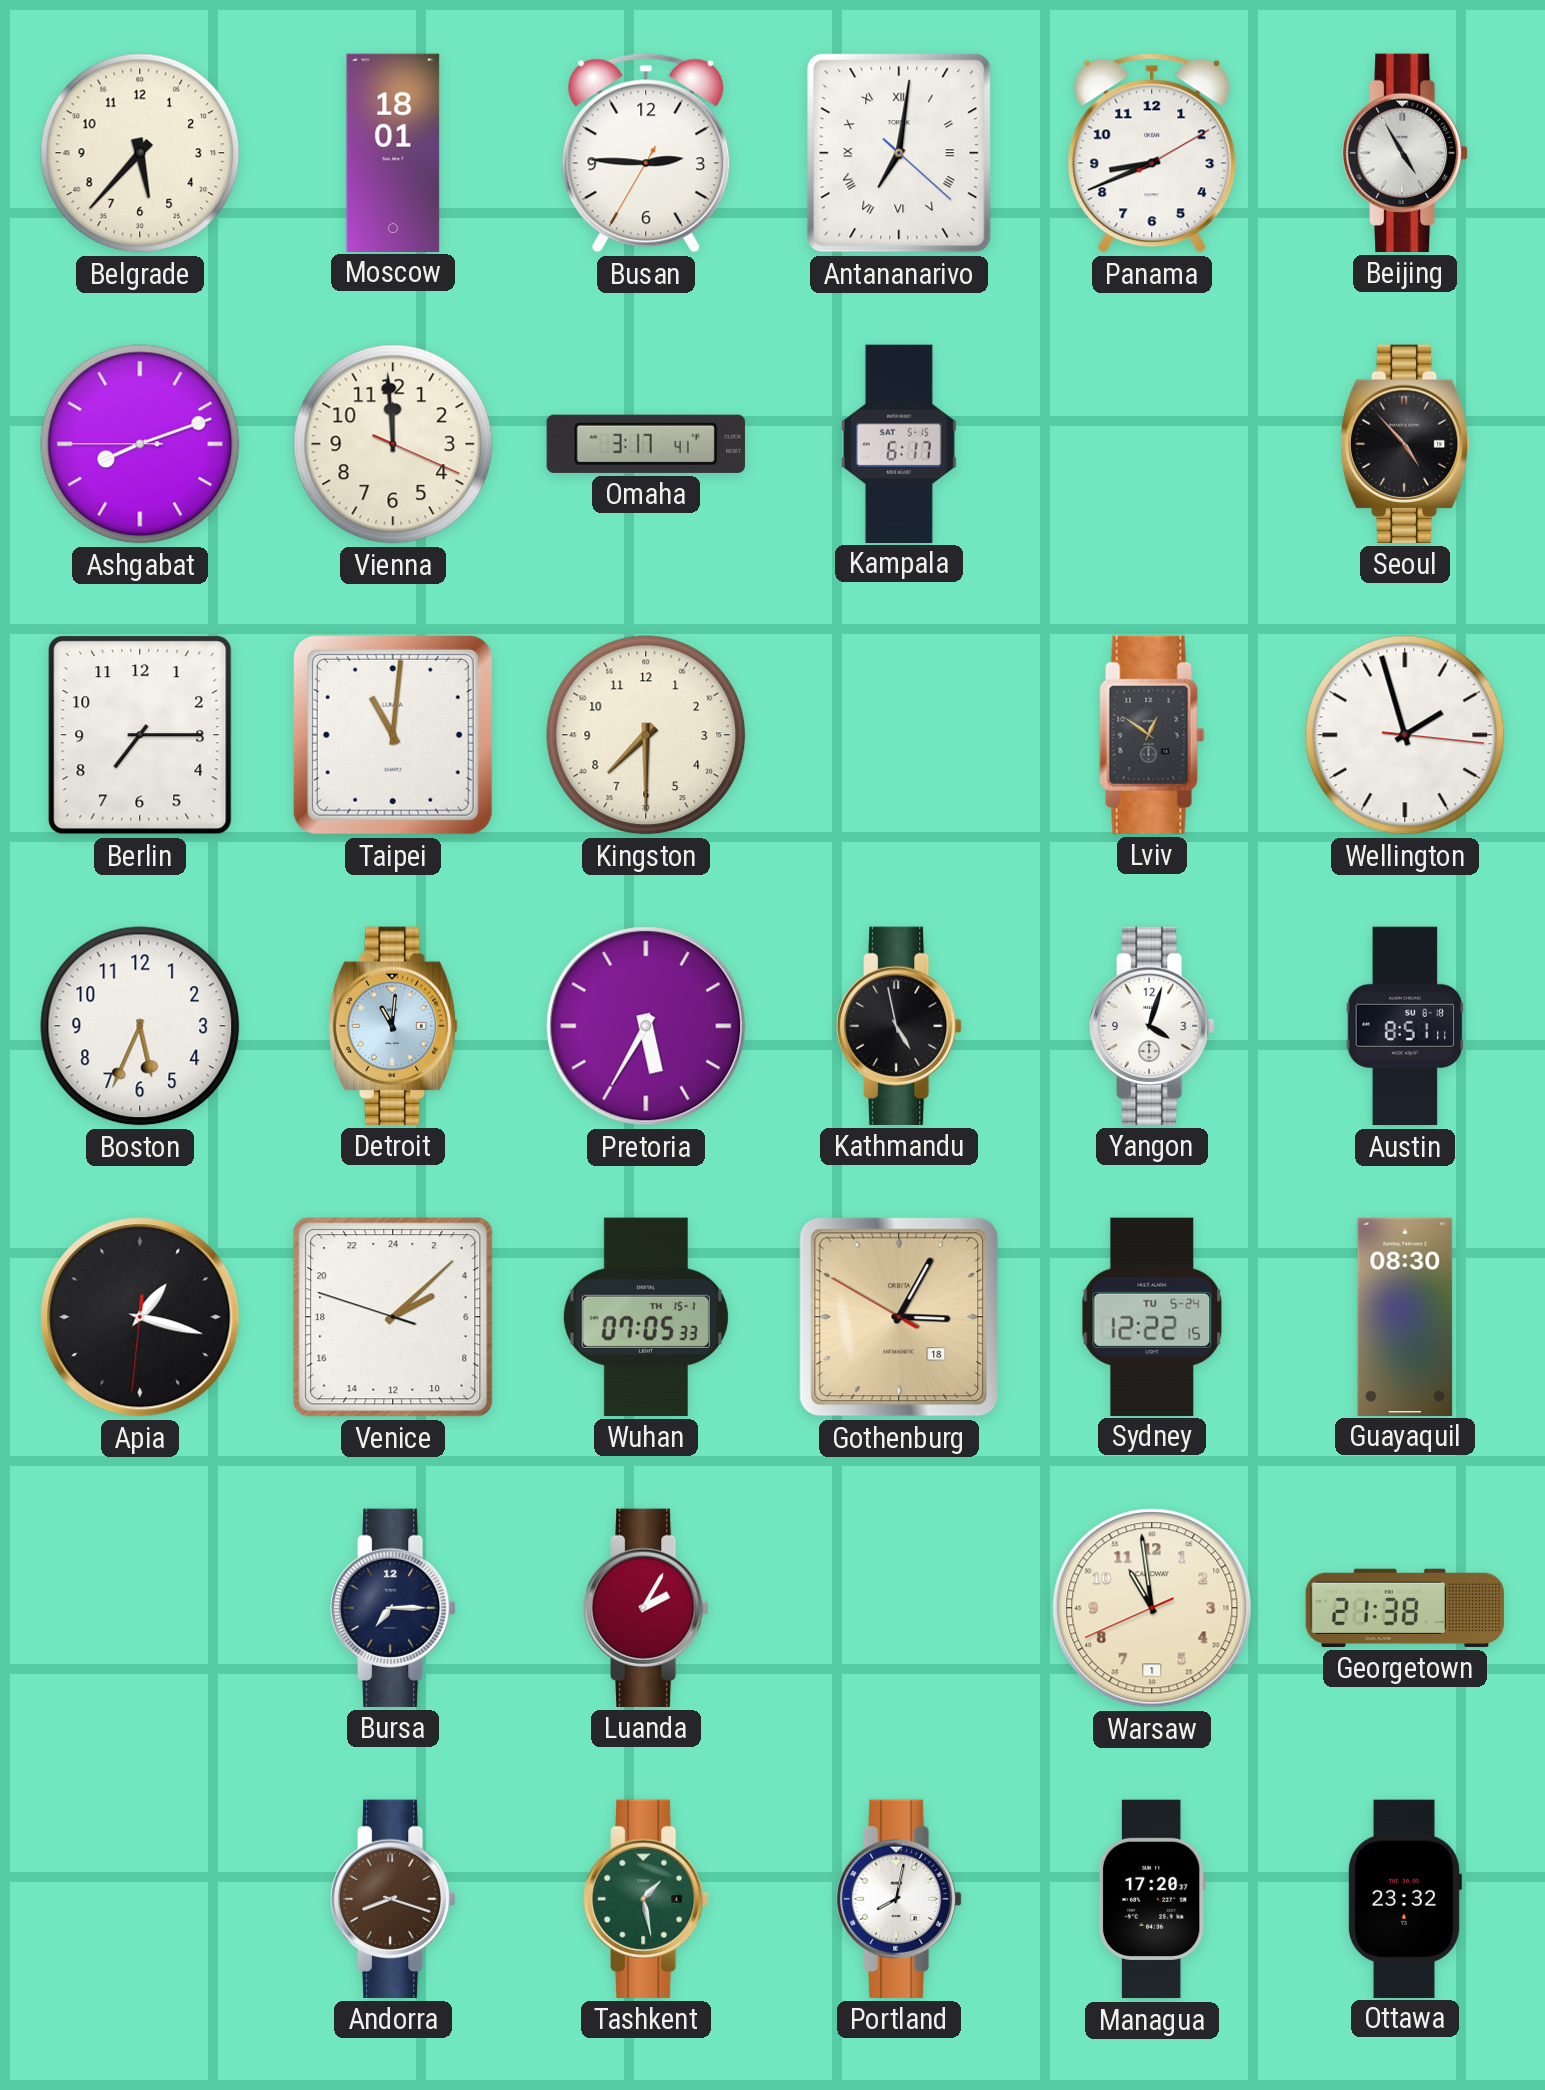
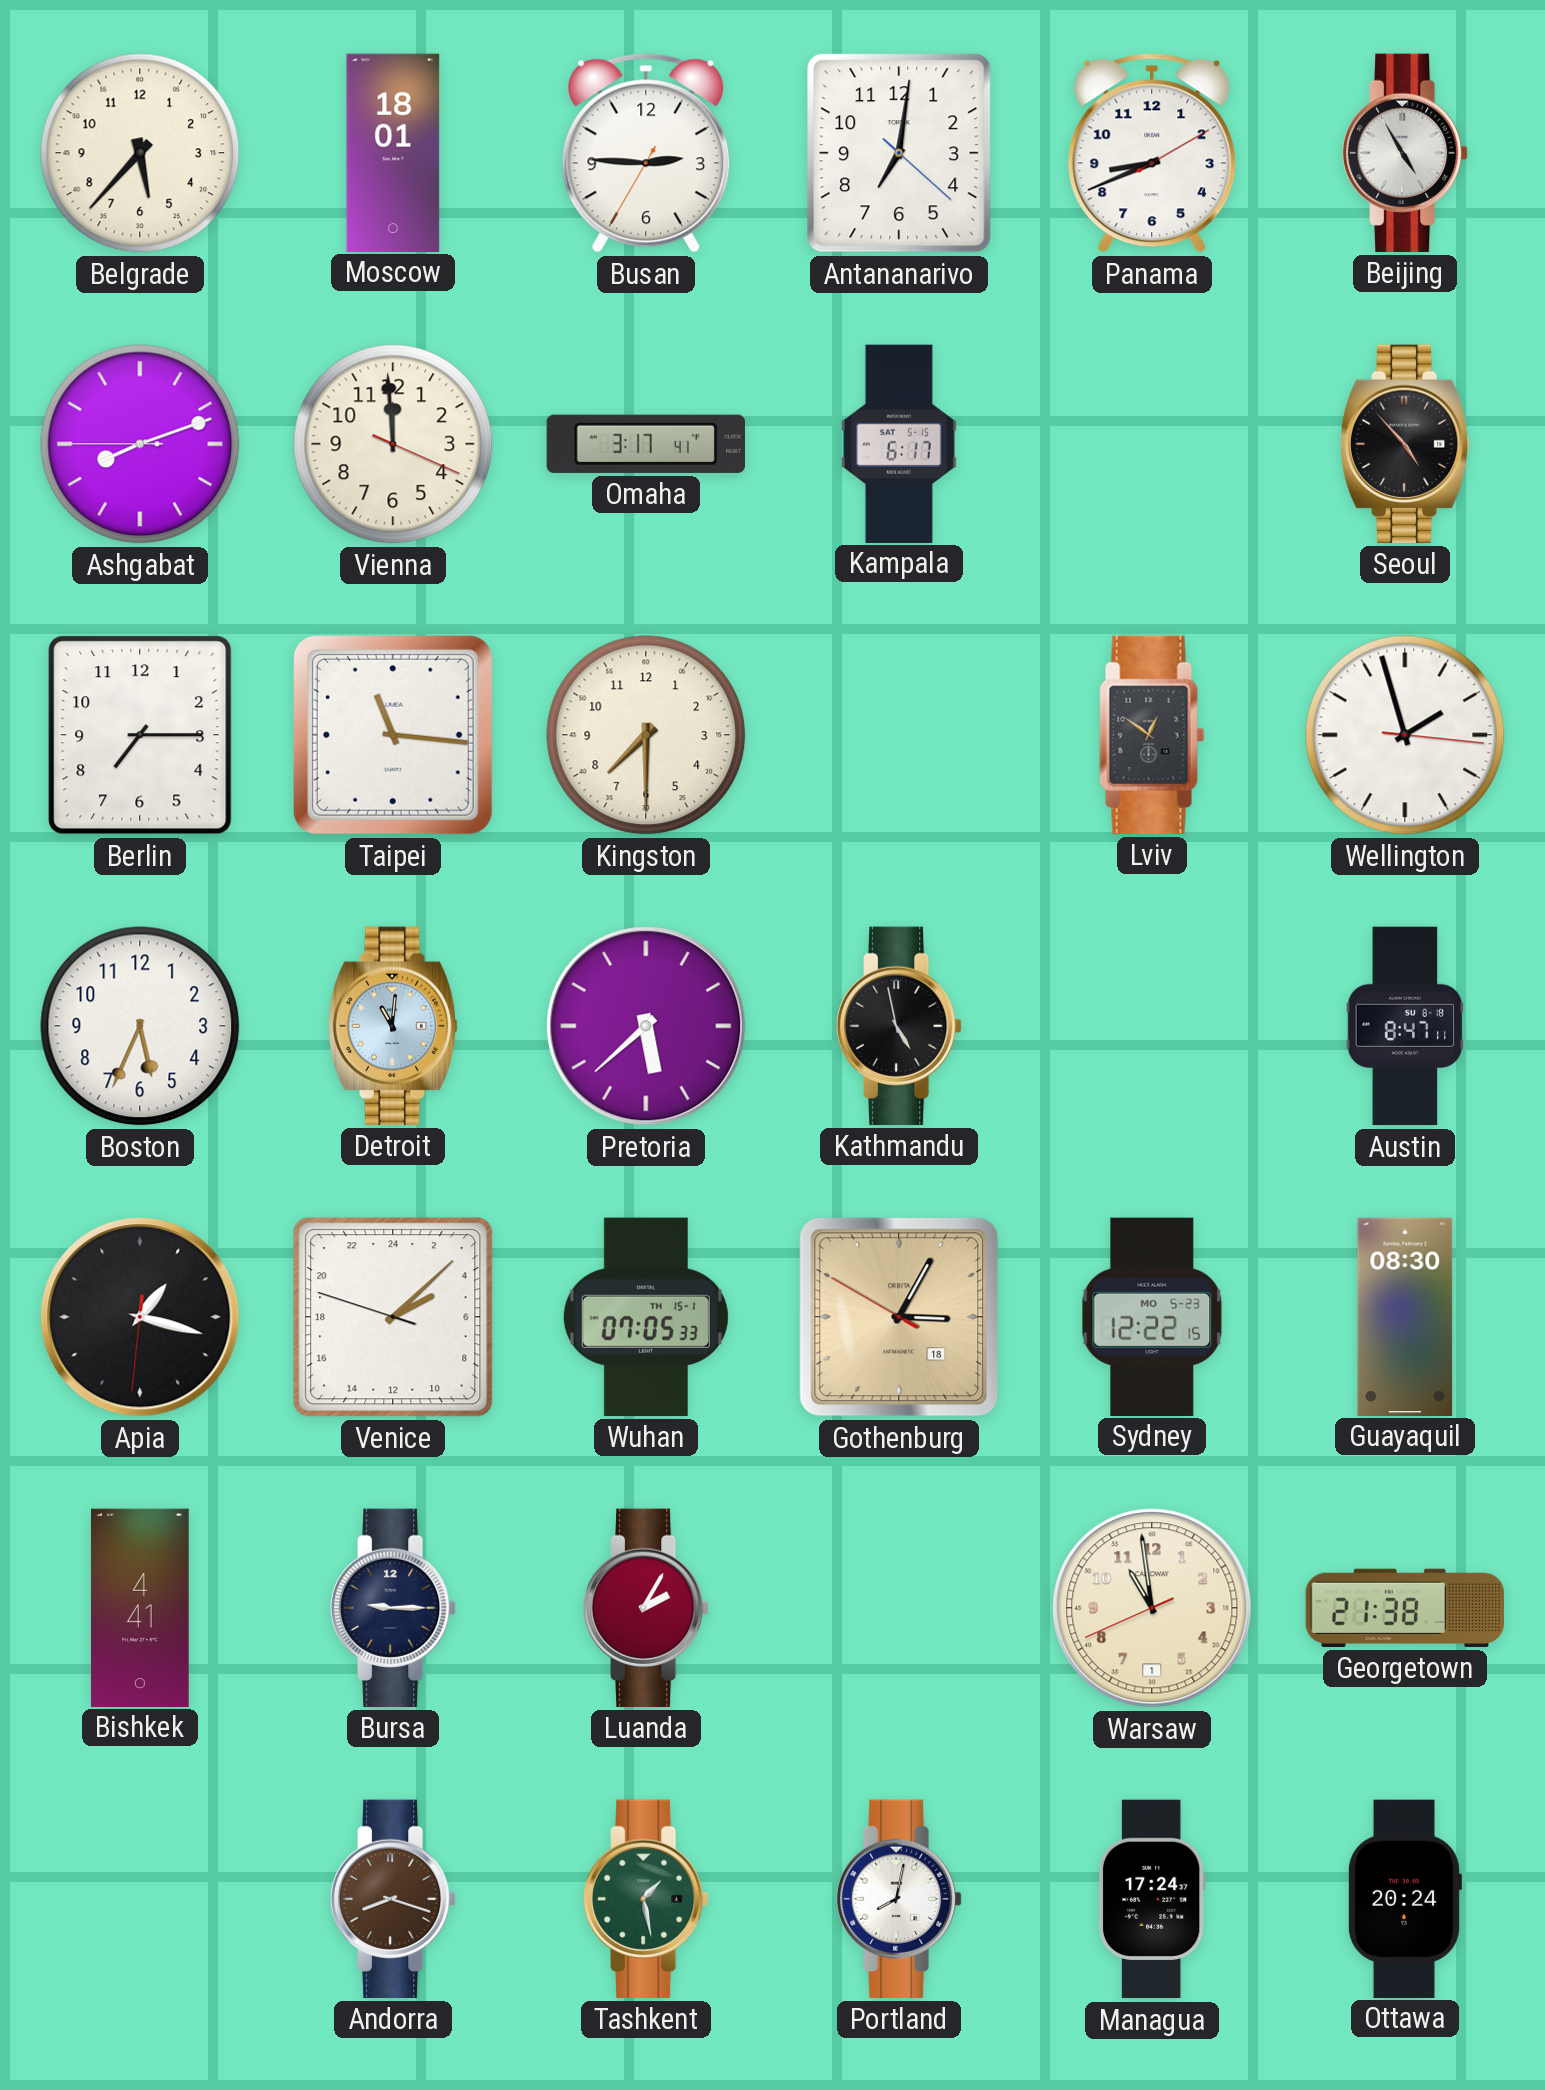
Antananarivo numerals: Roman -> Arabic
Taipei: 11:01 -> 11:16
Pretoria: 5:35 -> 5:38
Yangon: 4:03 -> none
Austin: 8:51 -> 8:47
Sydney date: TU 5-24 -> MO 5-23
Bishkek: none -> 4:41
Bursa: 7:15 -> 9:15
Managua: 17:20 -> 17:24
Ottawa: 23:32 -> 20:24
